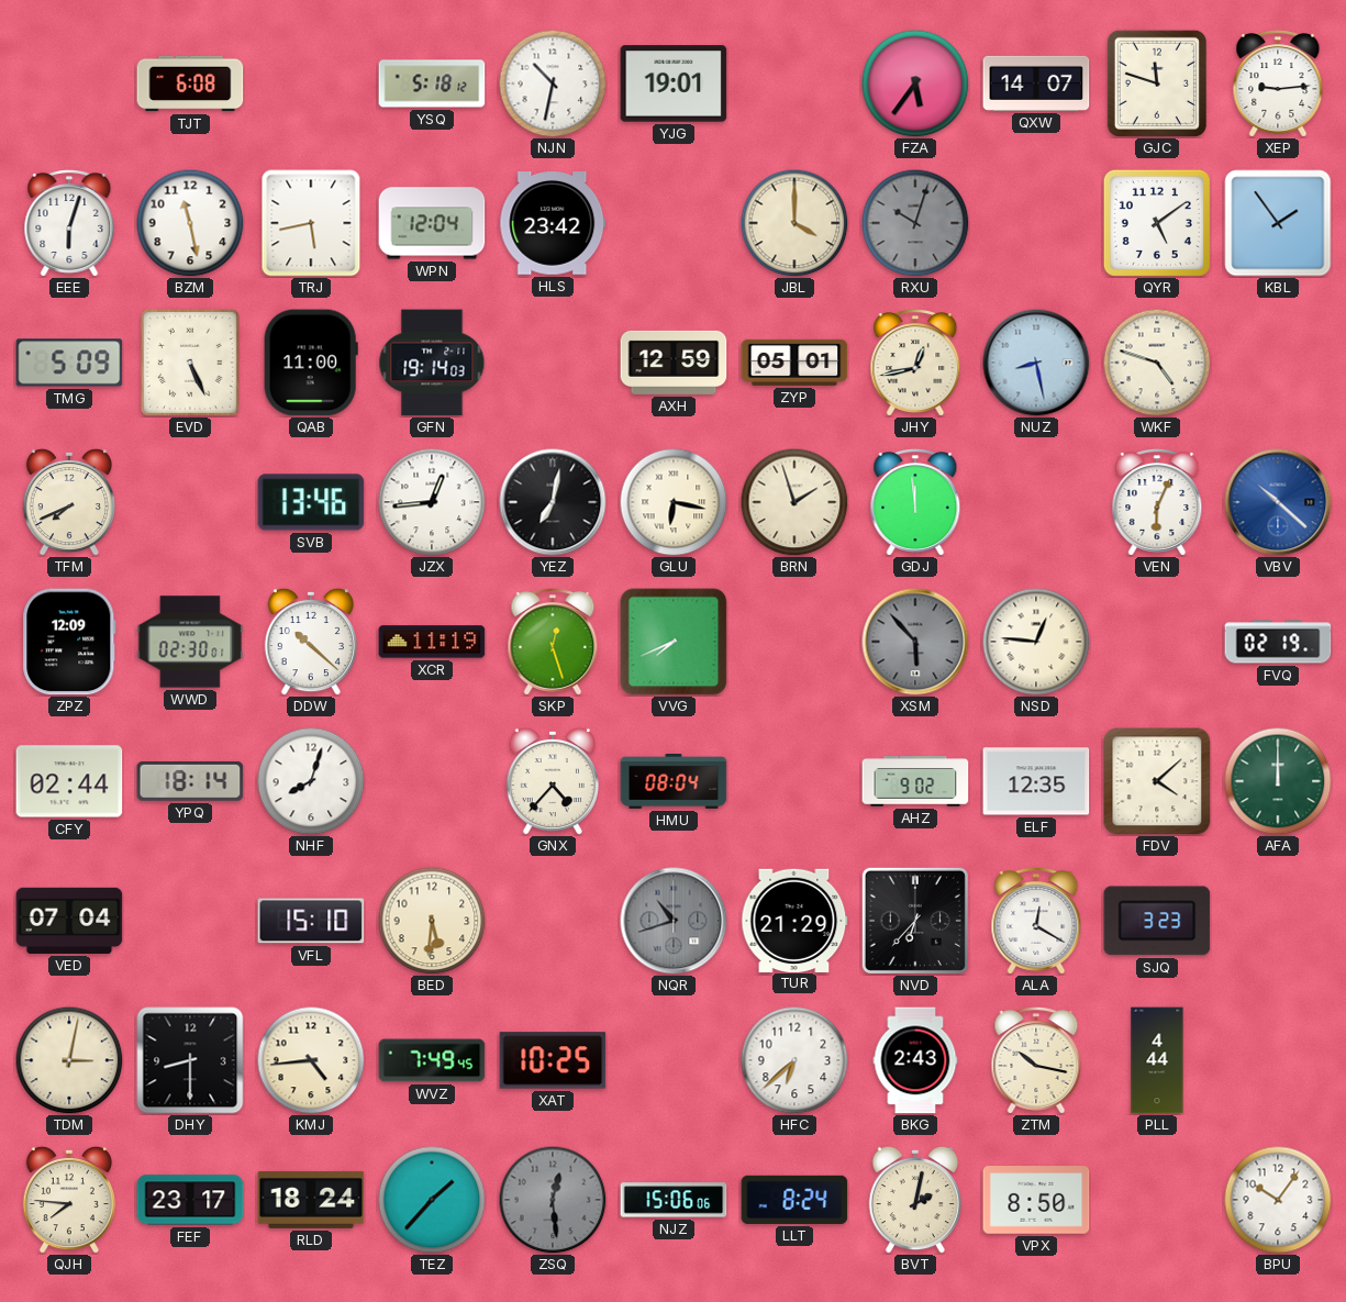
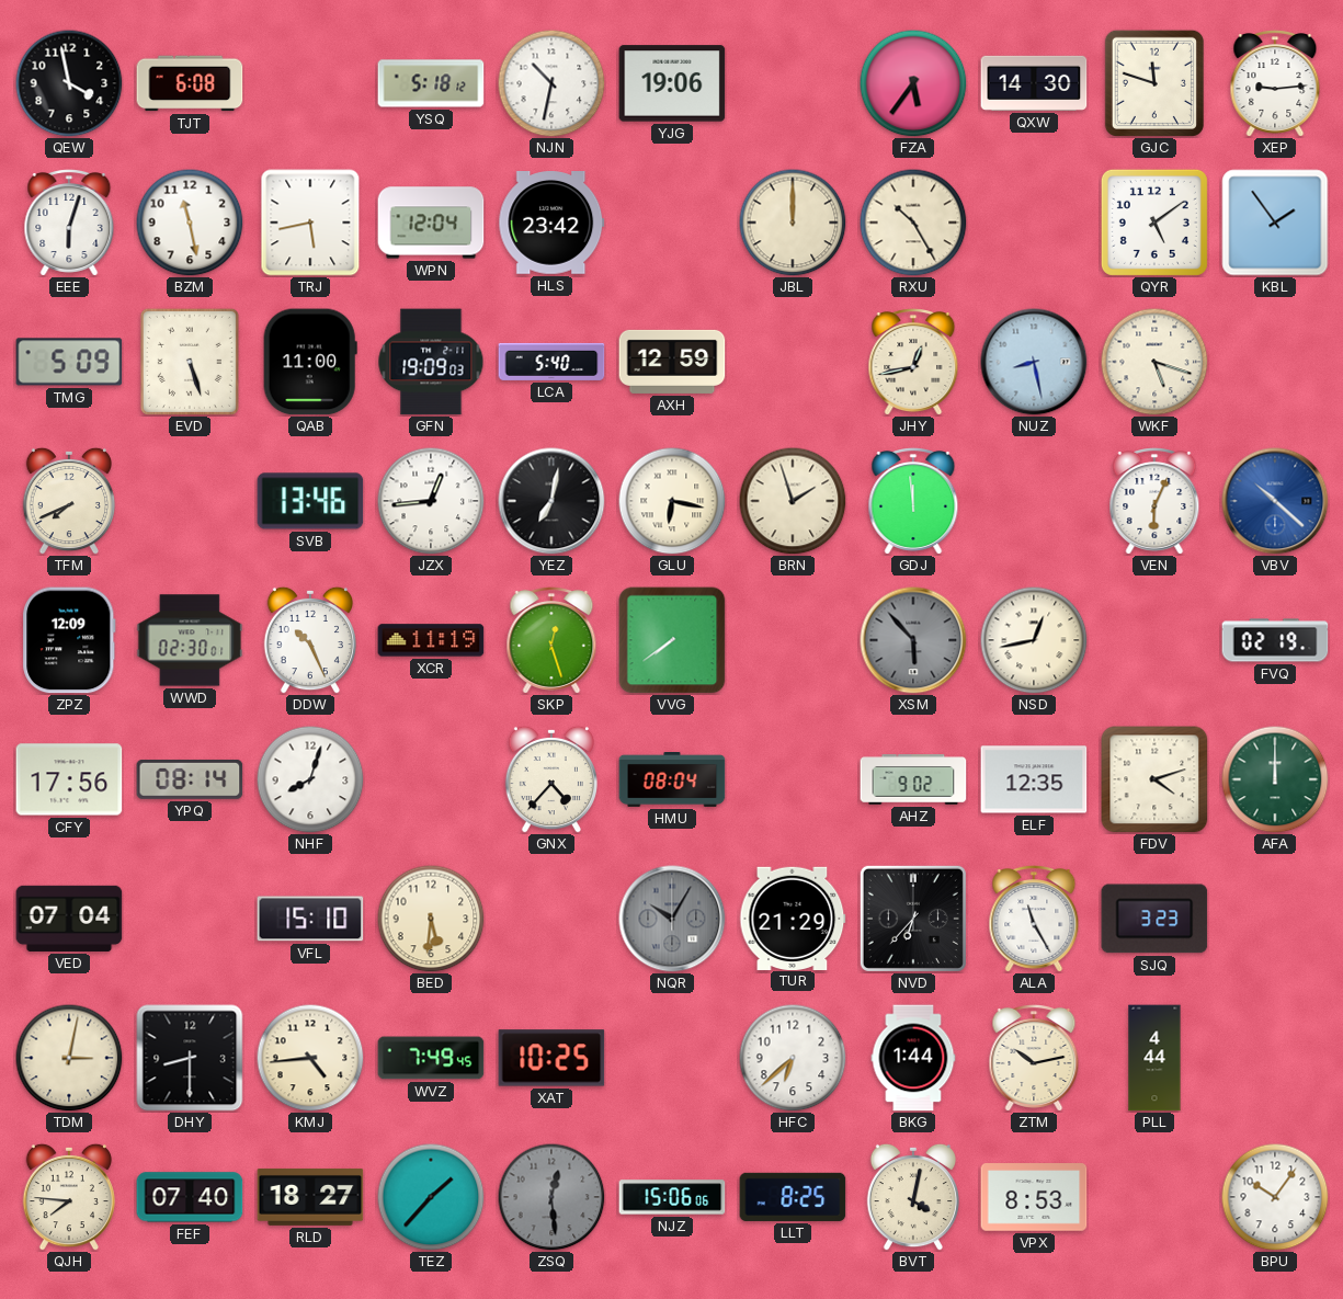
QEW: none -> 3:58
YJG: 19:01 -> 19:06
QXW: 14:07 -> 14:30
JBL: 4:00 -> 12:00
RXU: 10:03 -> 10:25
RXU dial: grey -> cream
EVD: 5:26 -> 5:27
GFN: 19:14 -> 19:09
LCA: none -> 5:40
ZYP: 05:01 -> none
WKF: 4:48 -> 5:18
DDW: 10:22 -> 10:26
VVG: 7:41 -> 7:39
NSD: 12:46 -> 12:43
CFY: 02:44 -> 17:56
YPQ: 18:14 -> 08:14
FDV: 4:08 -> 4:12
NQR: 10:42 -> 10:05
ALA: 12:20 -> 11:25
BKG: 2:43 -> 1:44
ZTM: 10:17 -> 10:13
FEF: 23:17 -> 07:40
RLD: 18:24 -> 18:27
LLT: 8:24 -> 8:25
BVT: 2:02 -> 4:02
VPX: 8:50 -> 8:53
